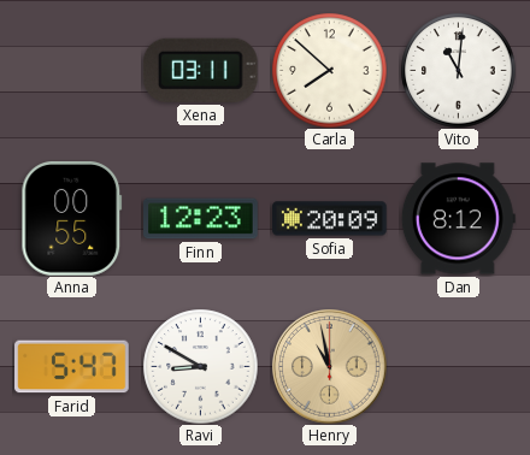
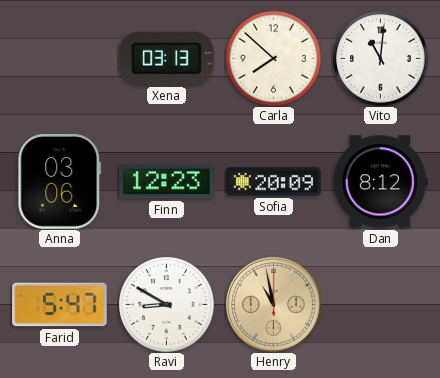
Xena: 03:11 -> 03:13
Anna: 00:55 -> 03:06
